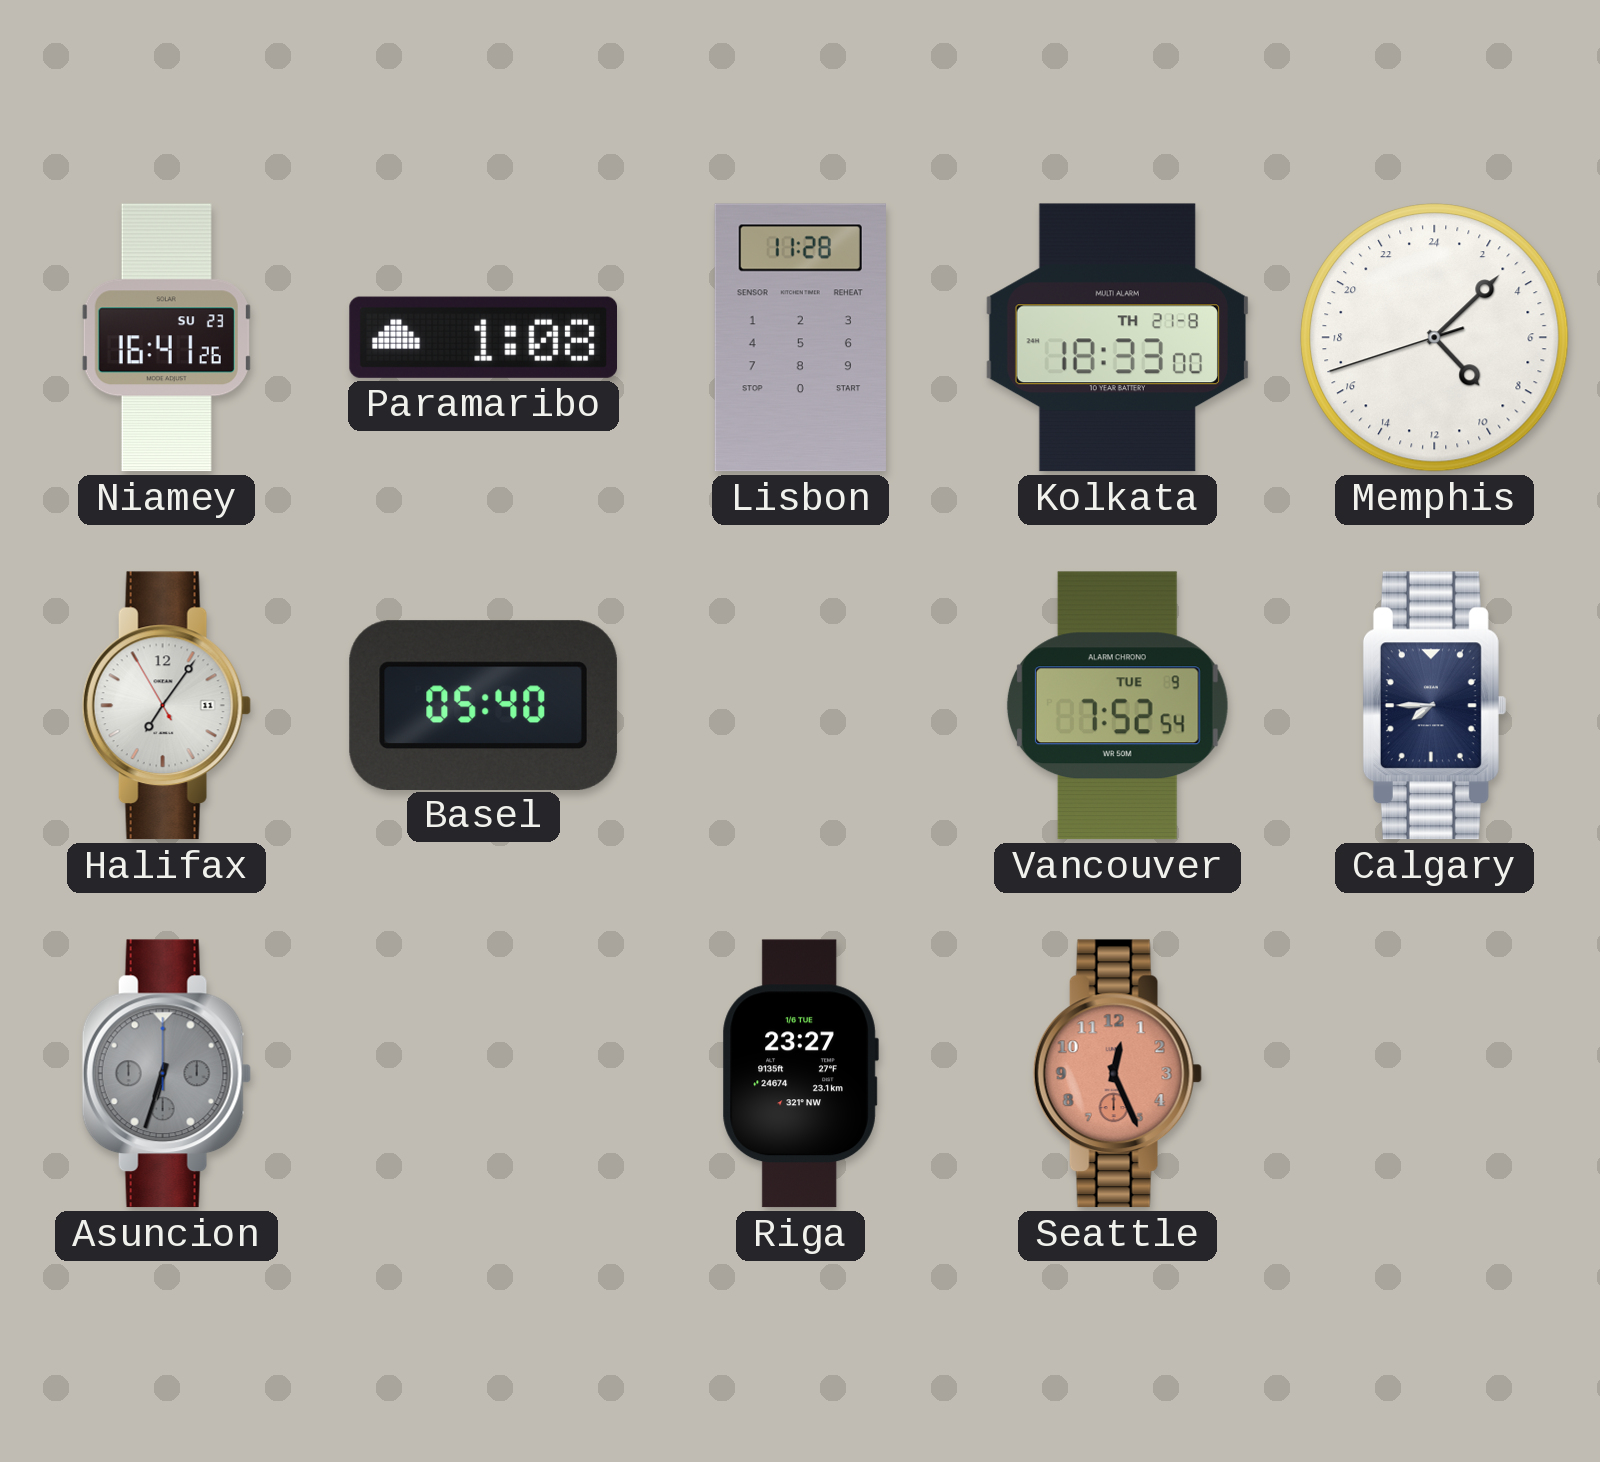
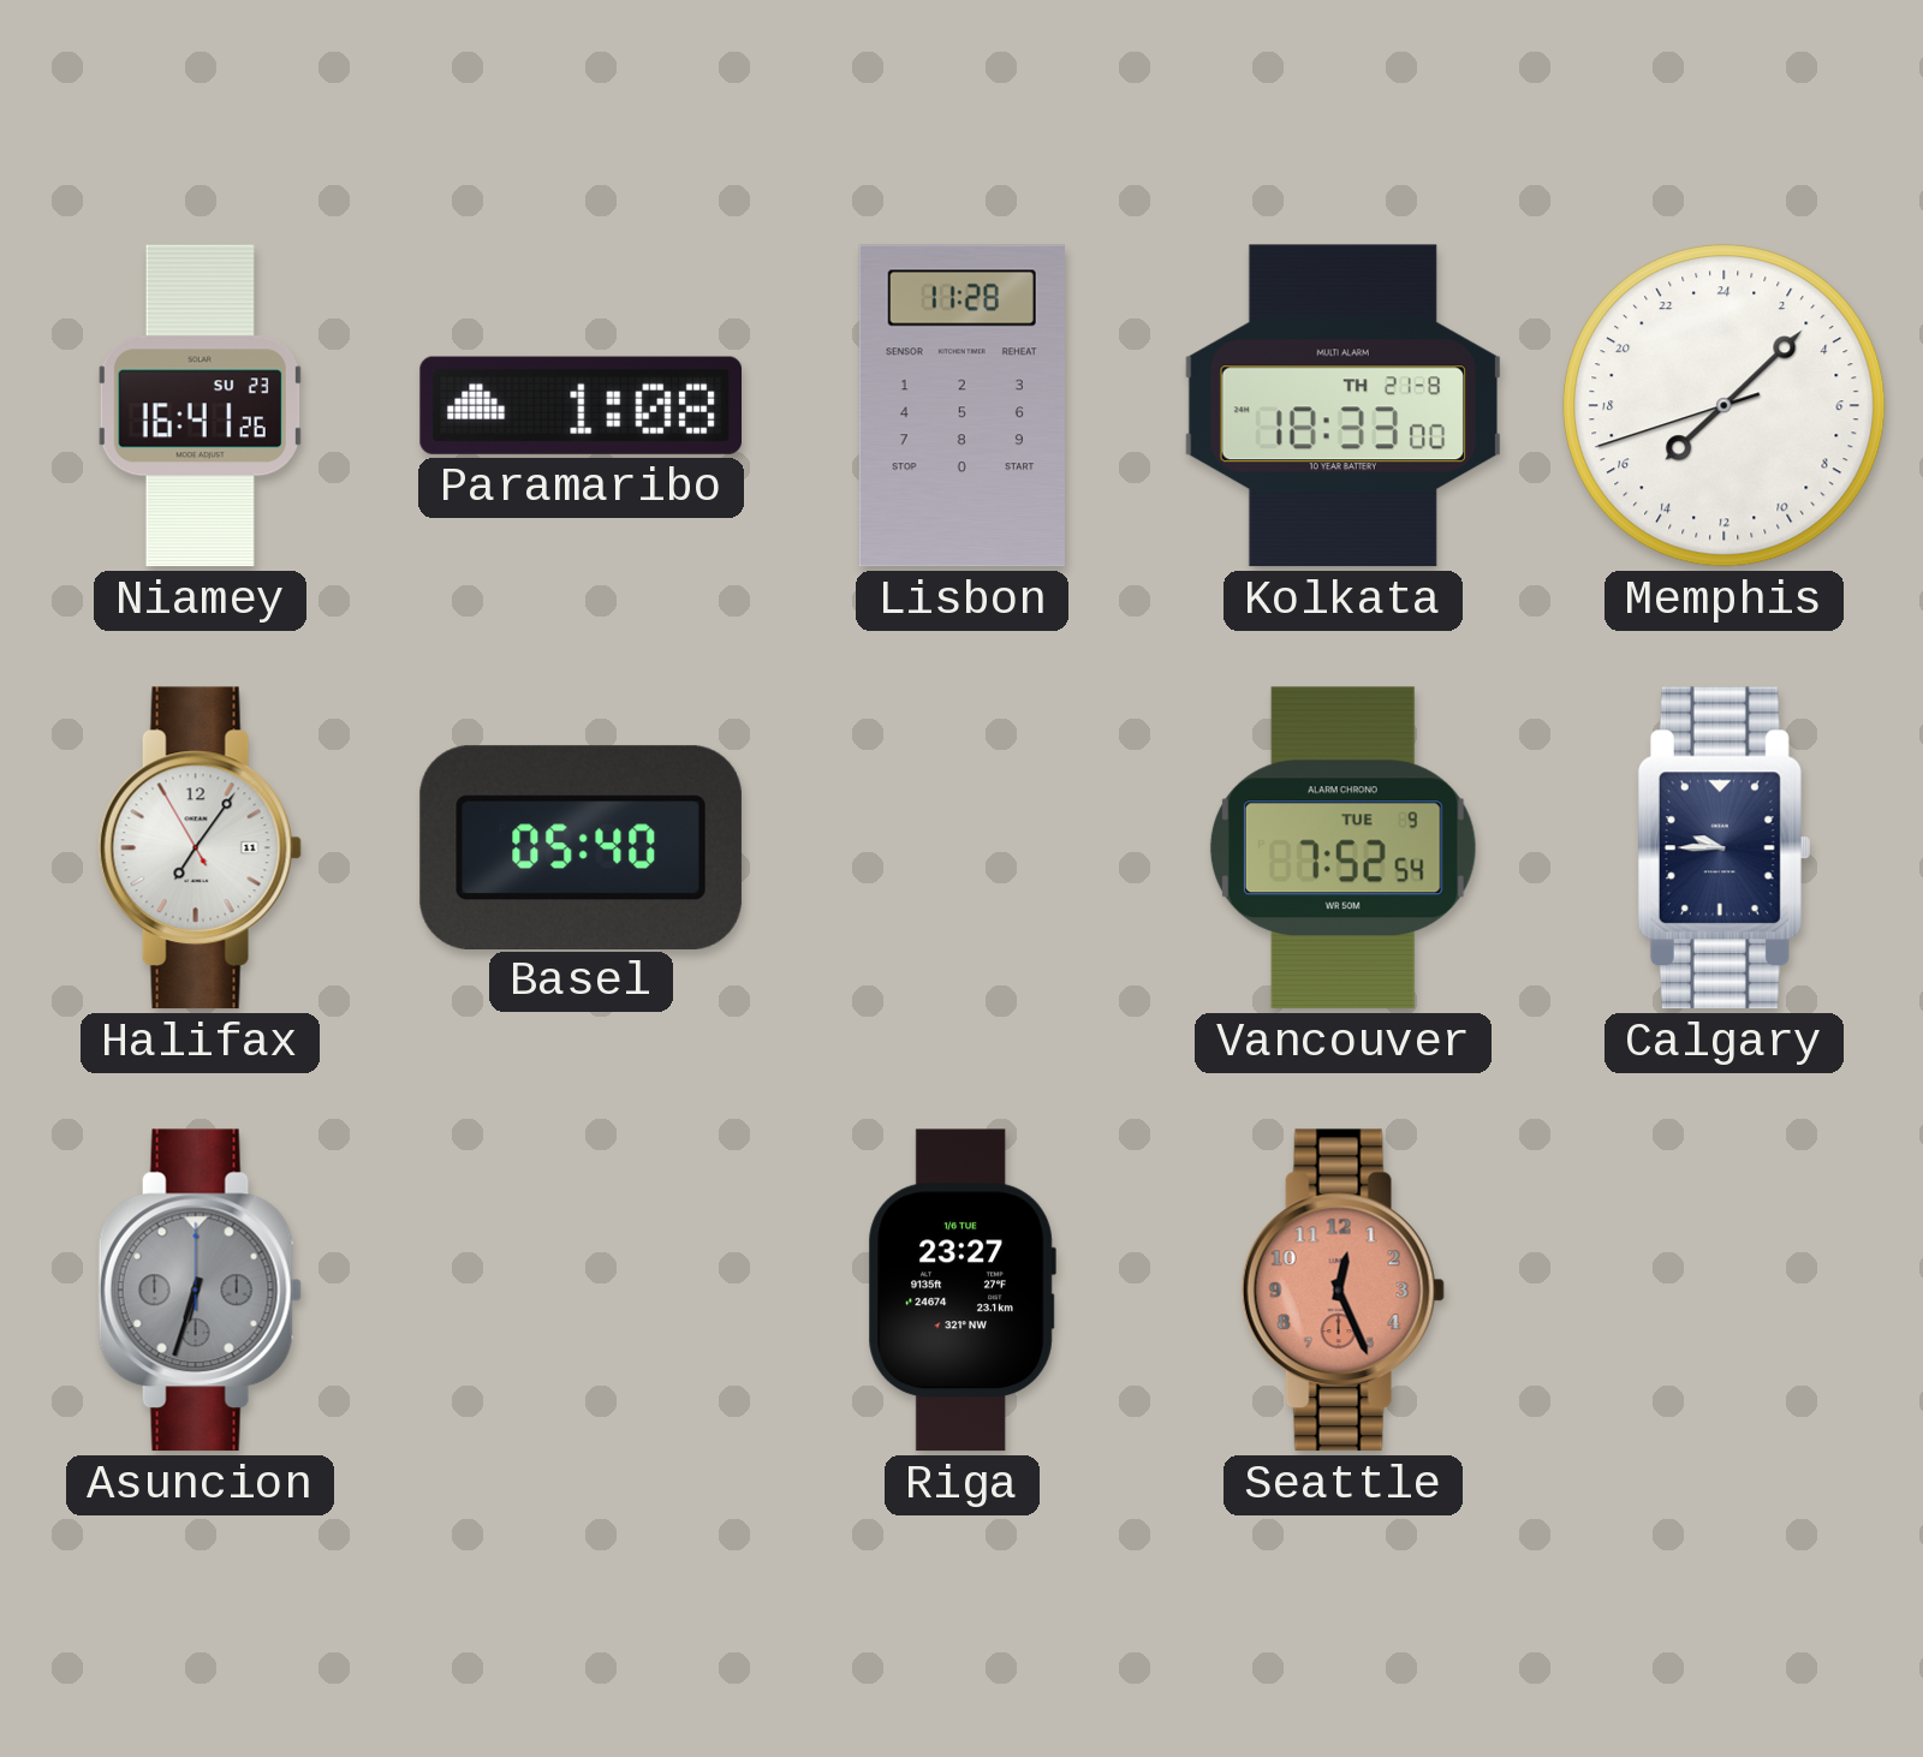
Memphis: 9:07 -> 15:07
Calgary: 7:45 -> 9:45
